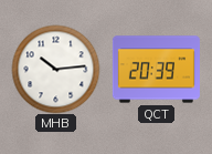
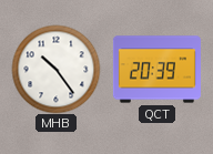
MHB: 10:14 -> 10:24
